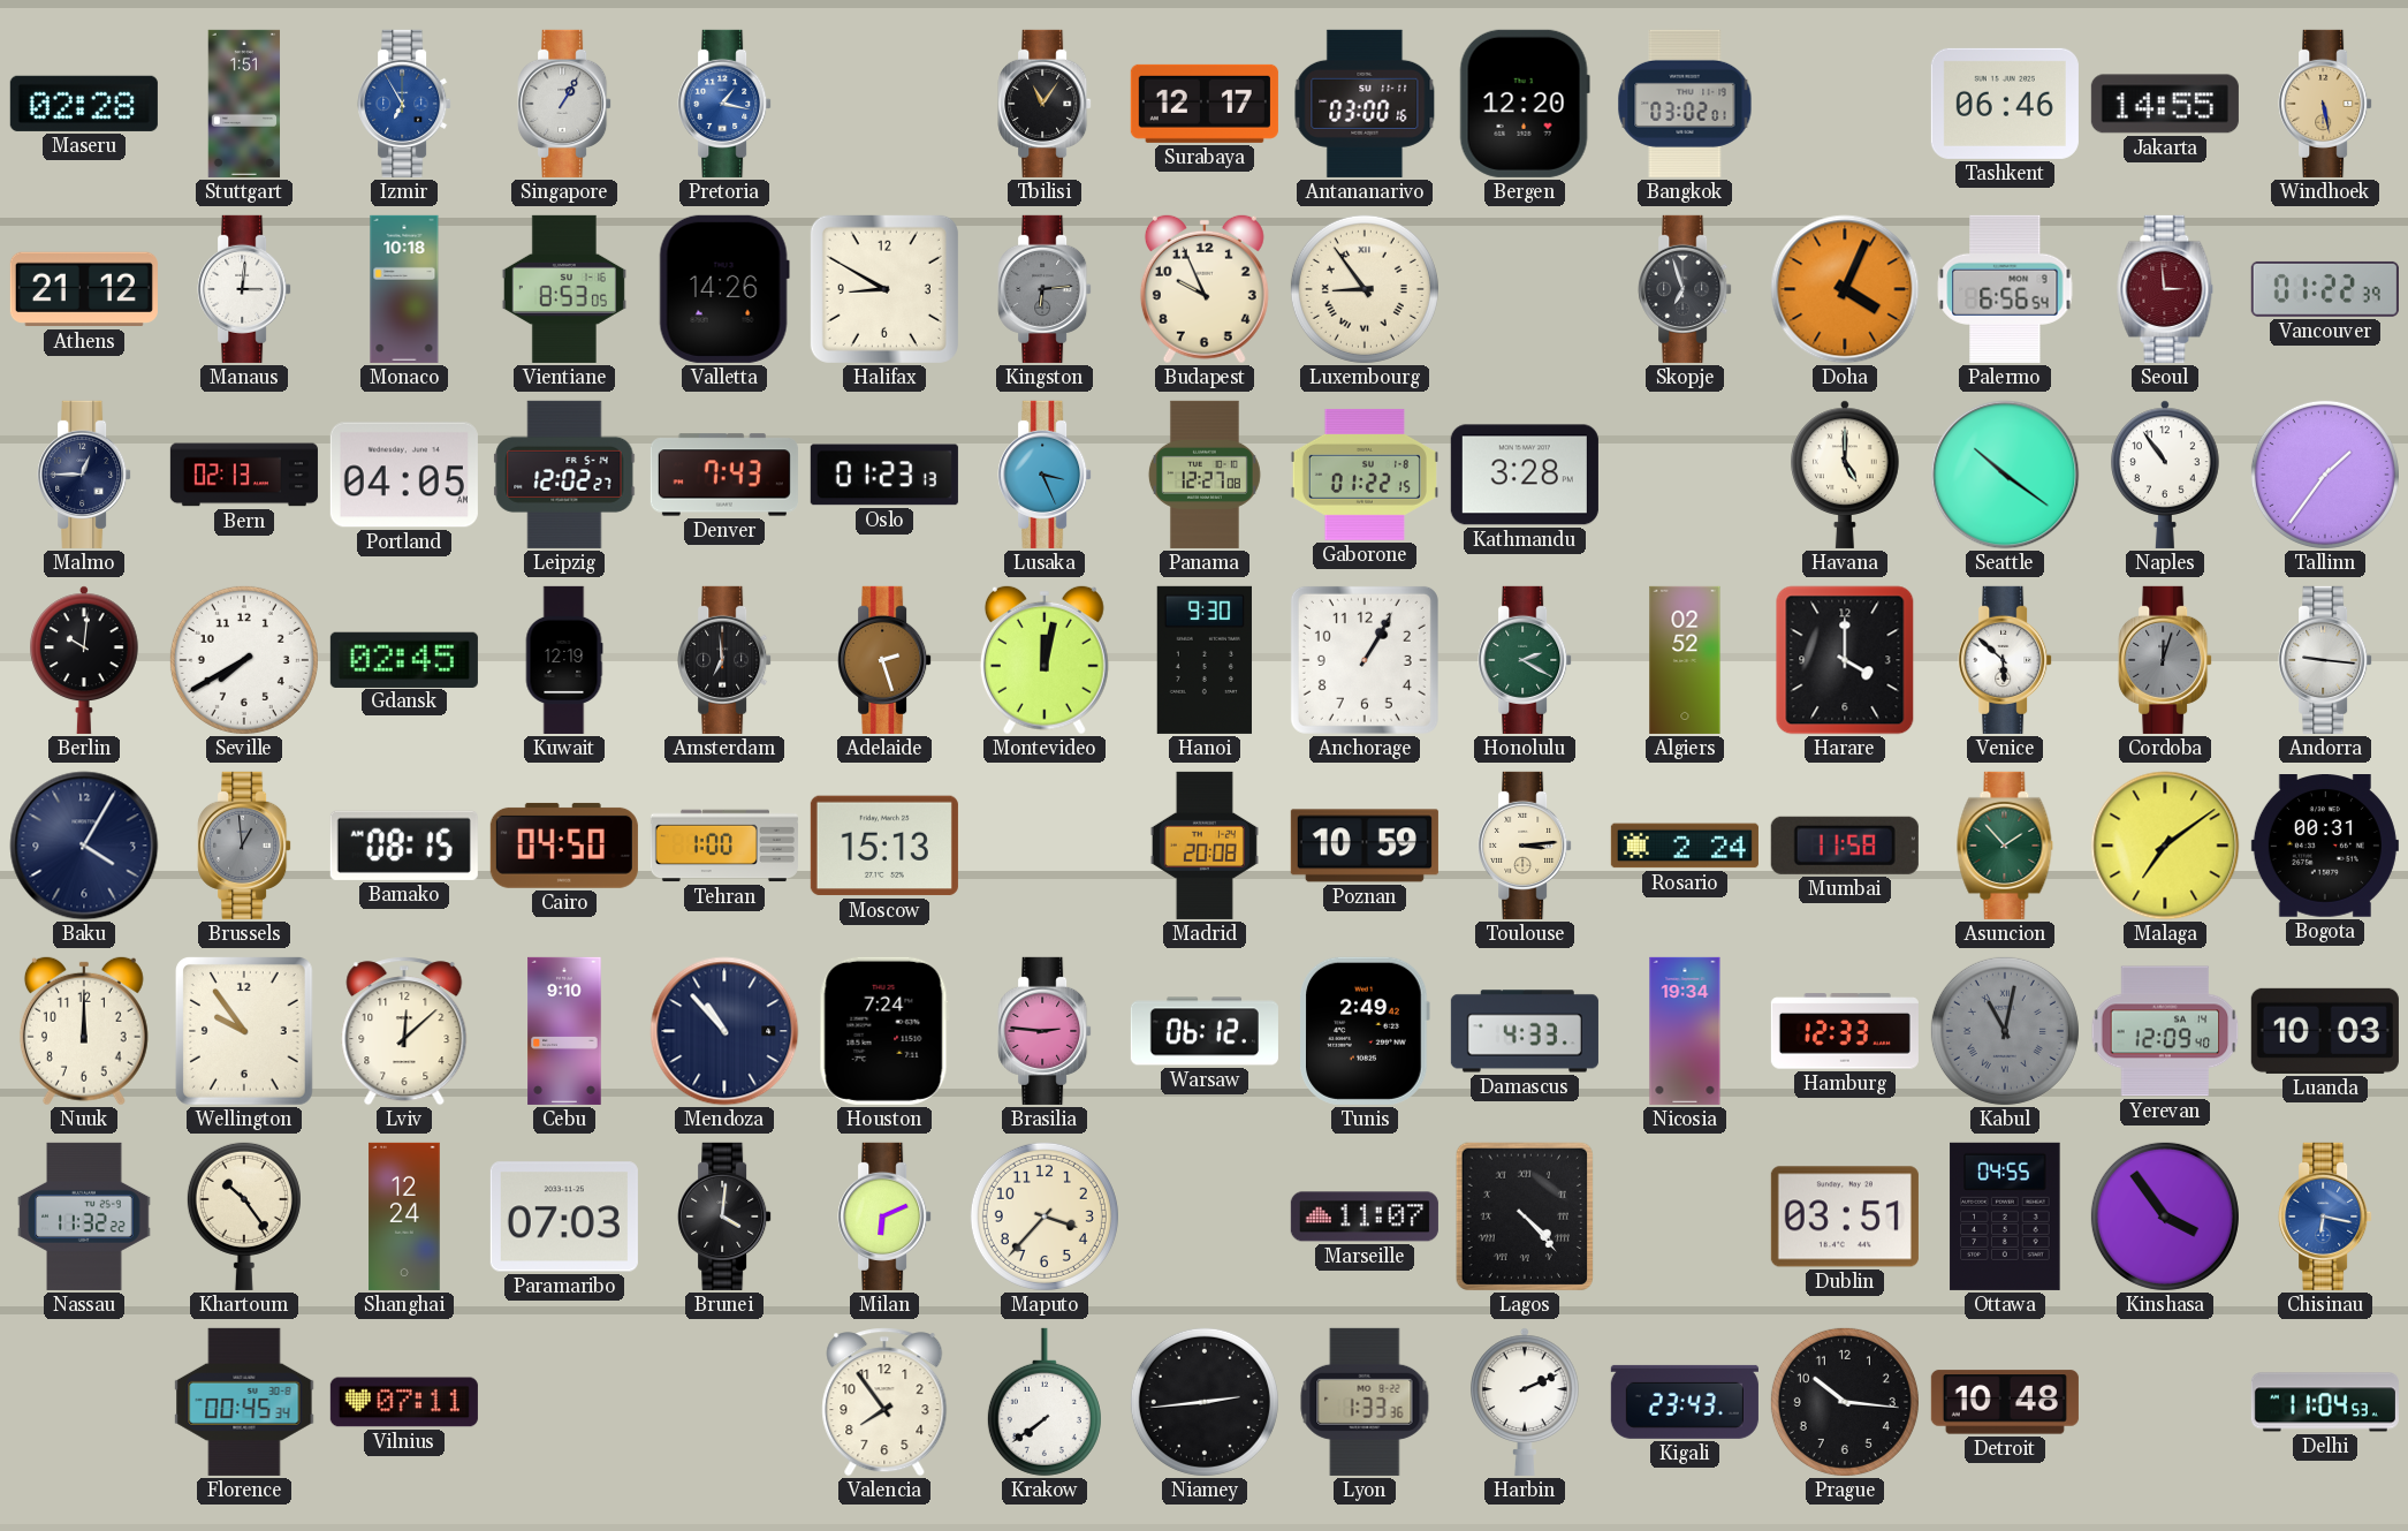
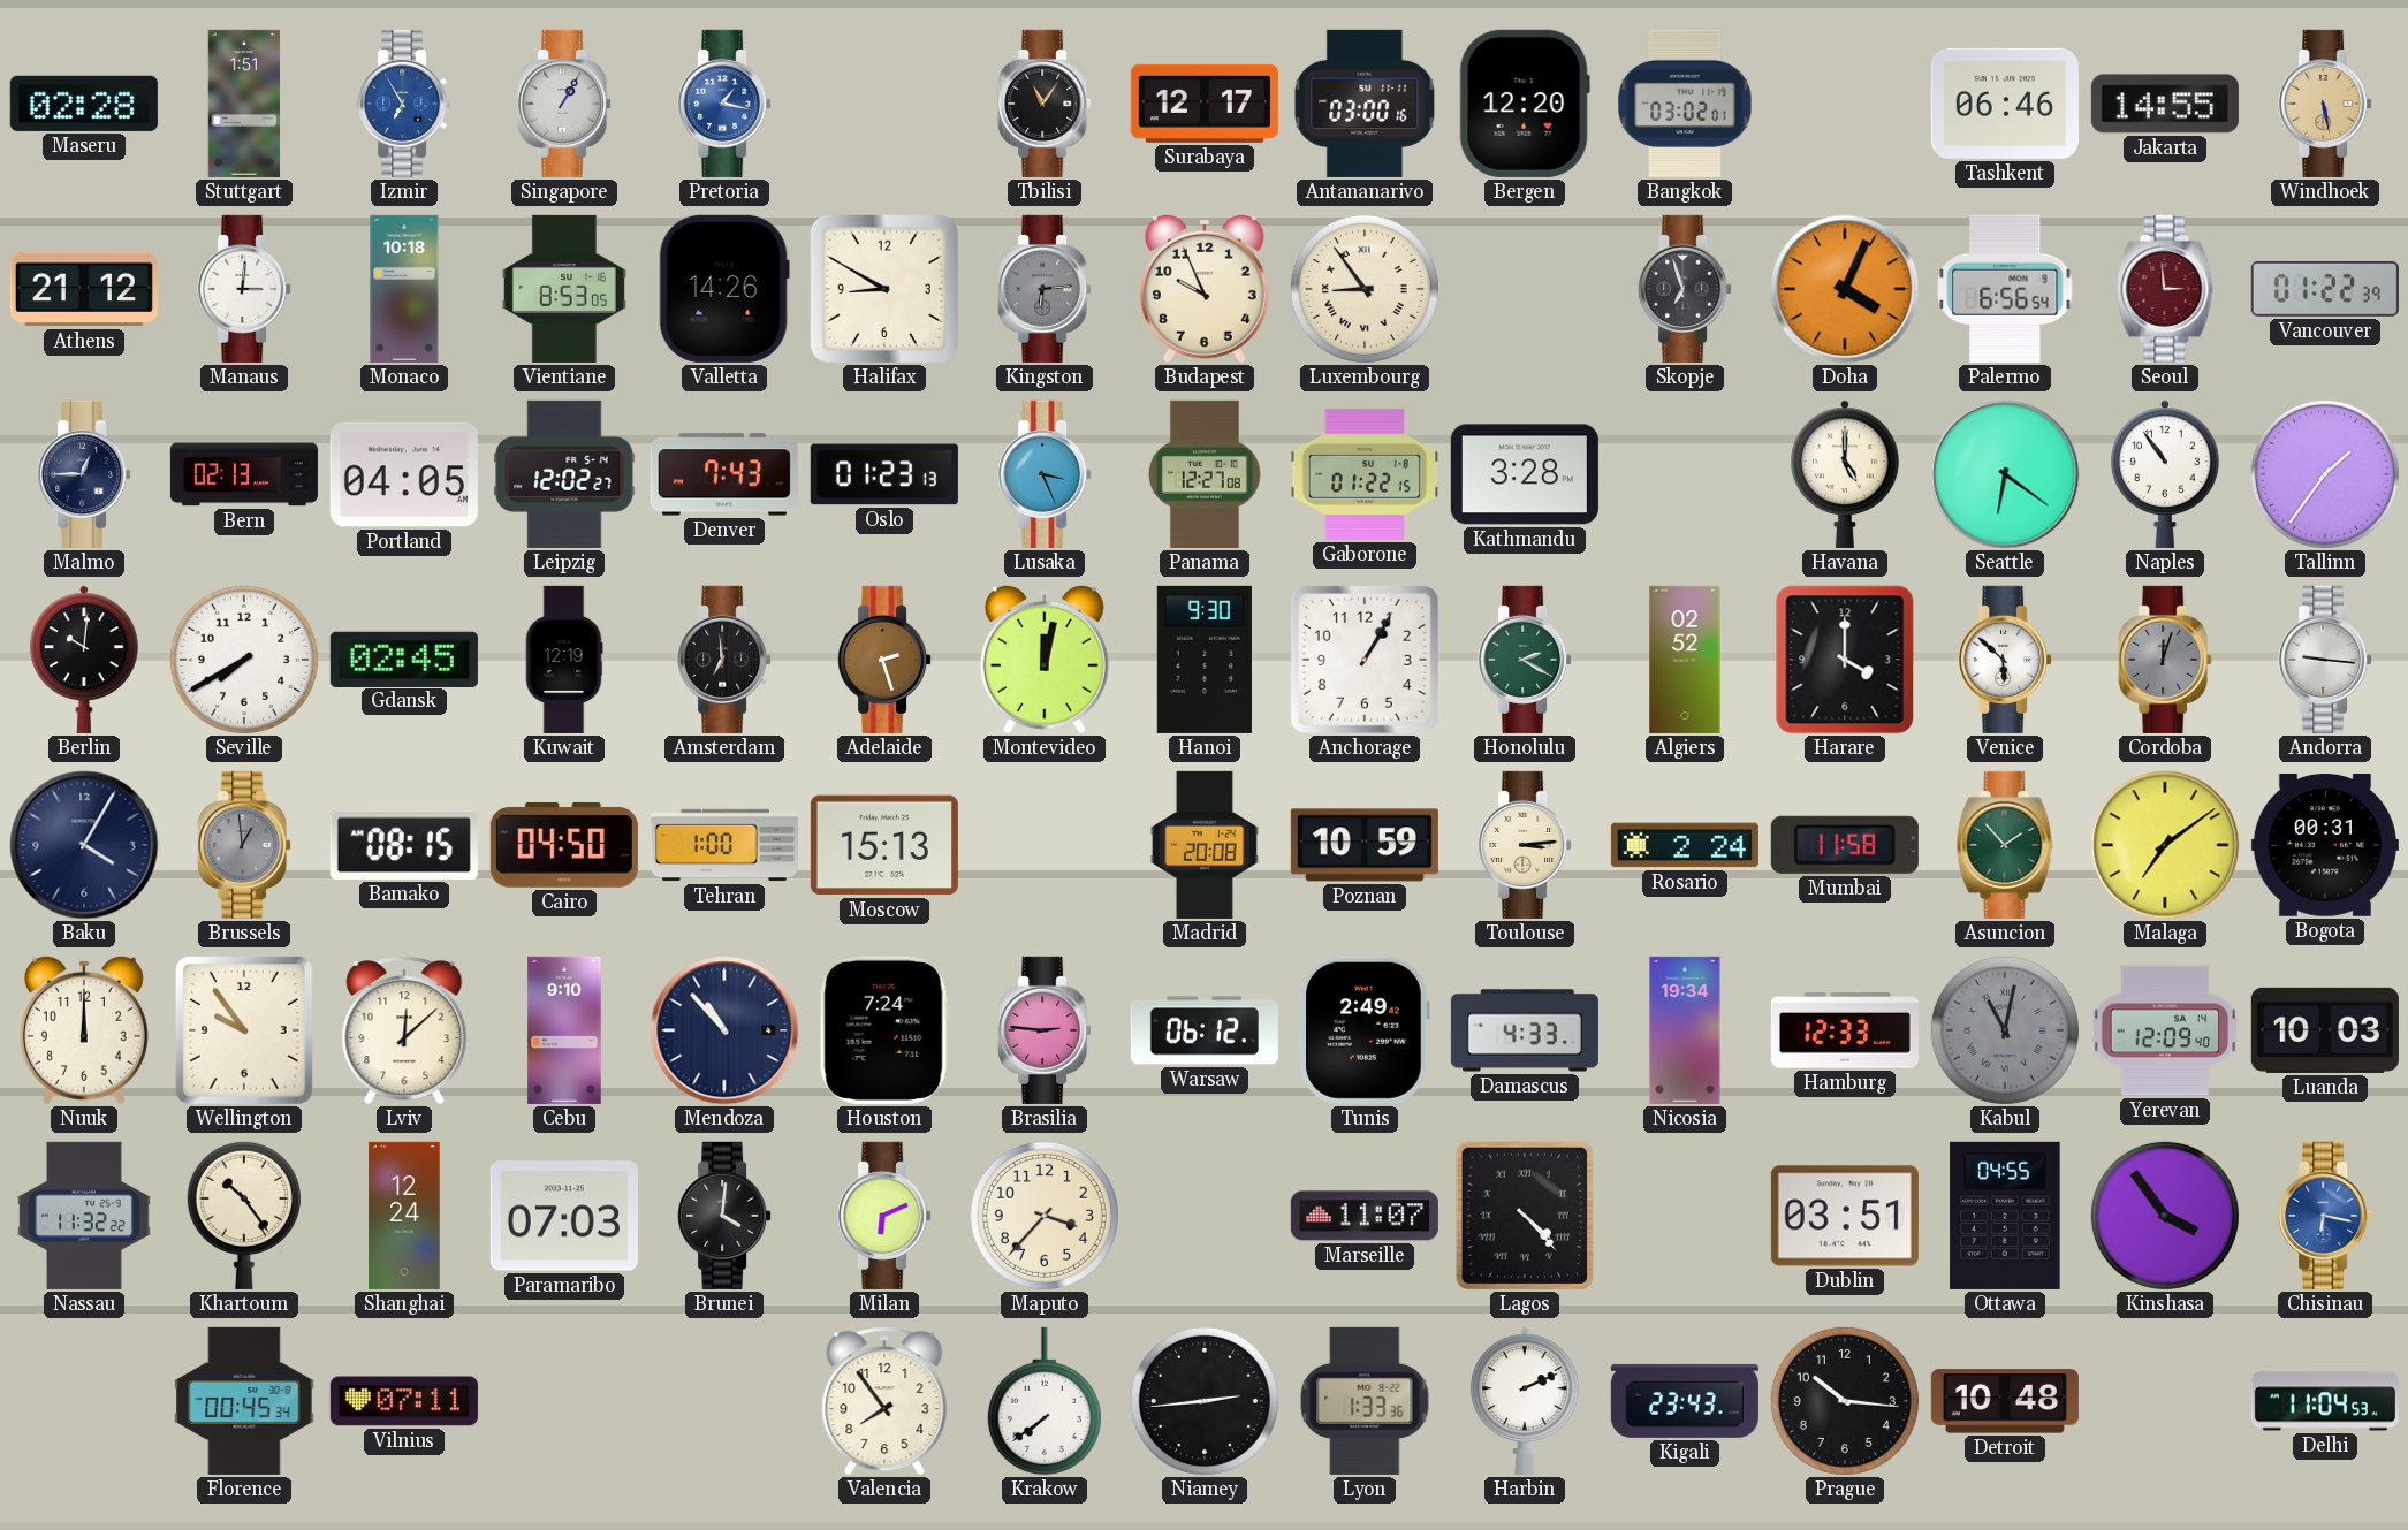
Seattle: 10:21 -> 6:21
